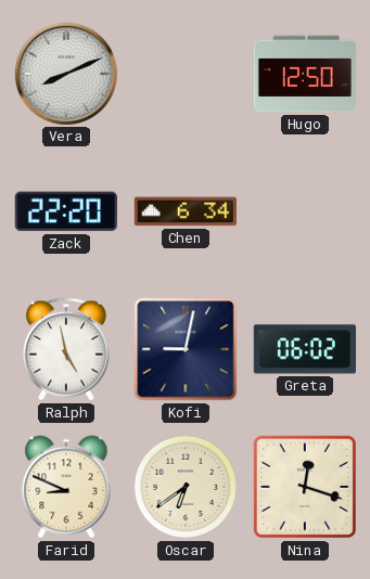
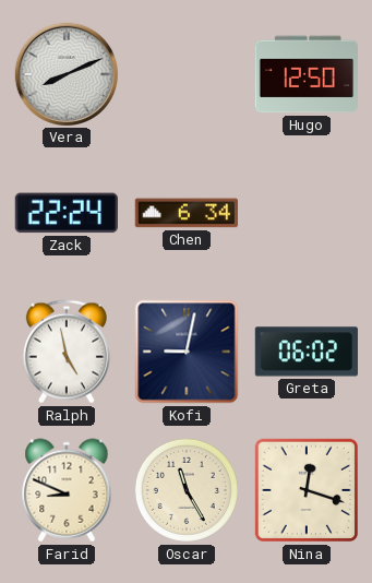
Zack: 22:20 -> 22:24
Oscar: 6:39 -> 11:25
